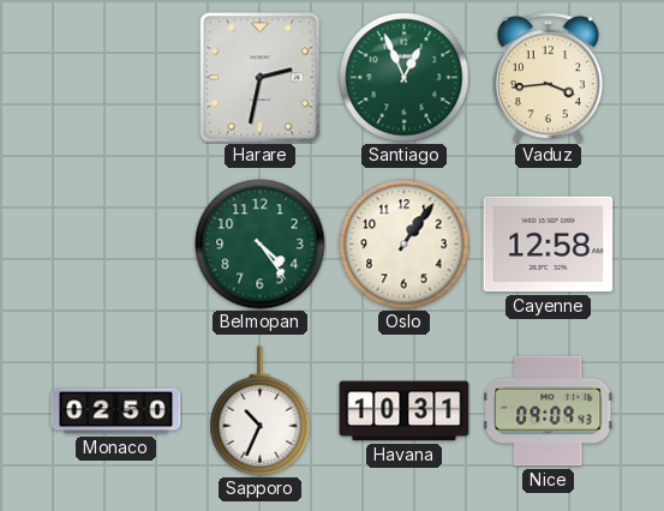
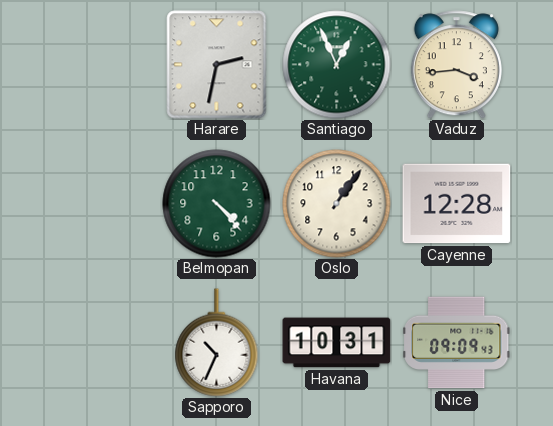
Belmopan: 4:24 -> 4:23
Cayenne: 12:58 -> 12:28
Monaco: 02:50 -> none
